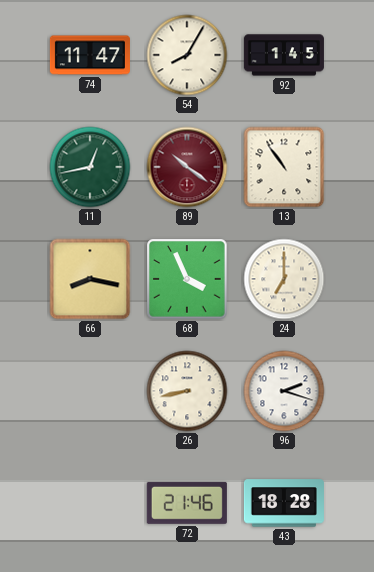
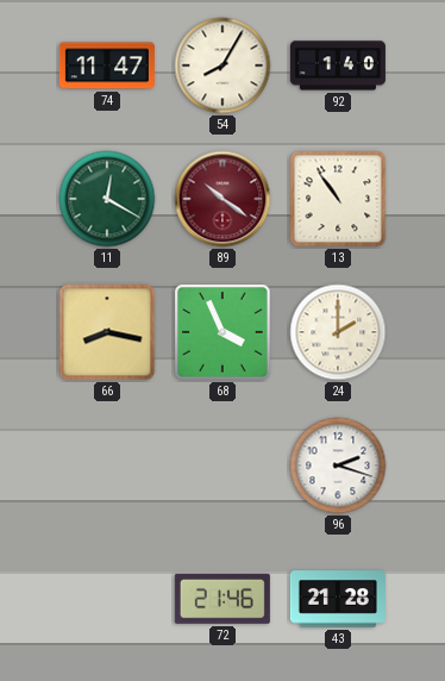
92: 1:45 -> 1:40
11: 12:43 -> 12:20
24: 7:00 -> 2:00
26: 8:43 -> none
43: 18:28 -> 21:28
